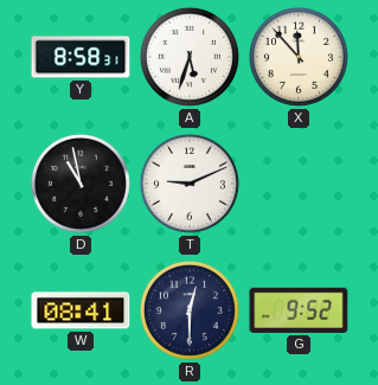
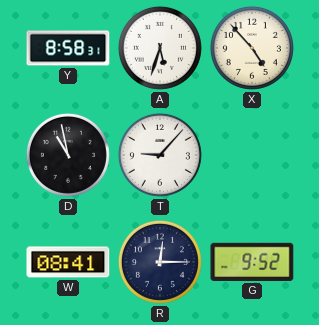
X: 11:53 -> 4:53
T: 9:11 -> 9:07
R: 12:30 -> 12:15
